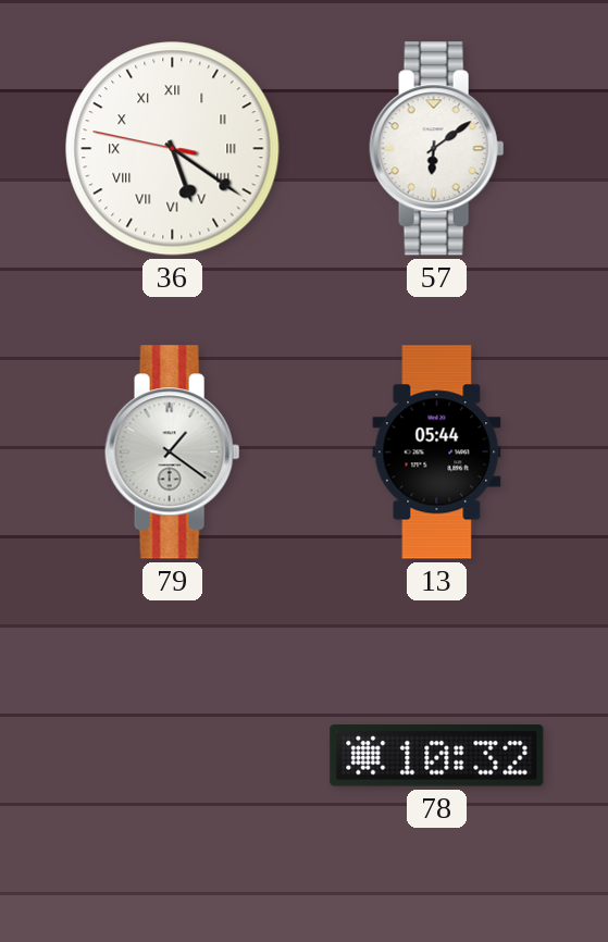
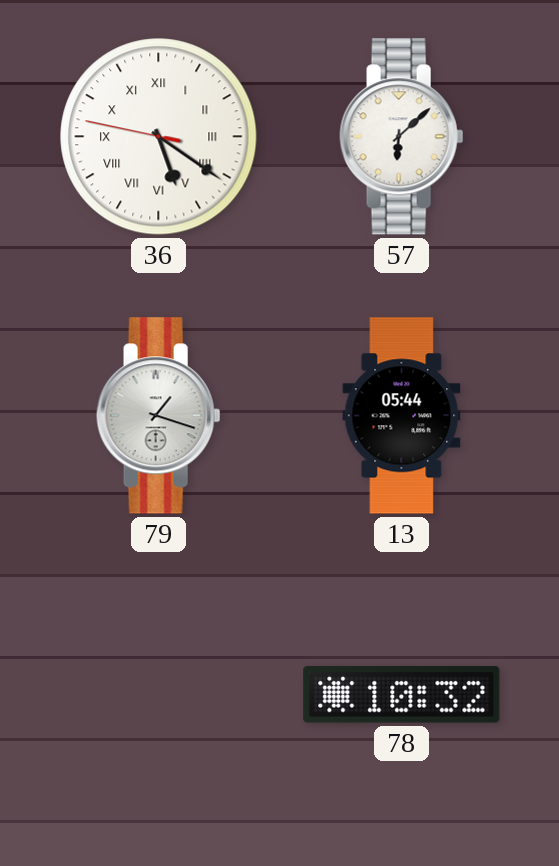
57: 6:09 -> 6:08
79: 1:21 -> 1:18
